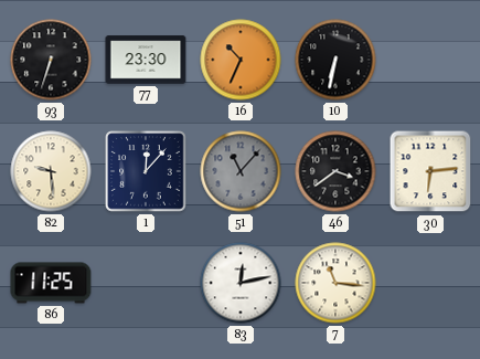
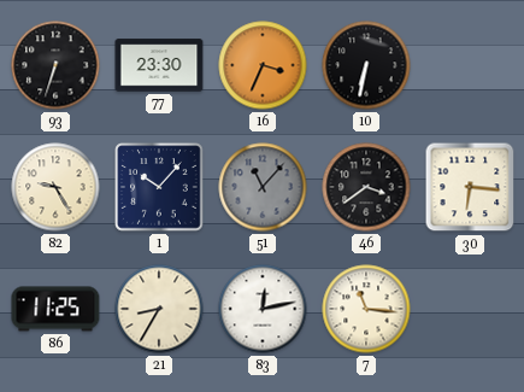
16: 10:34 -> 3:34
82: 9:29 -> 9:25
1: 12:07 -> 10:07
30: 6:14 -> 6:16
21: none -> 8:35
